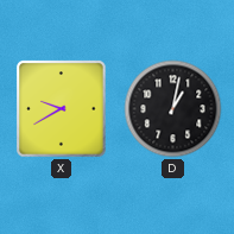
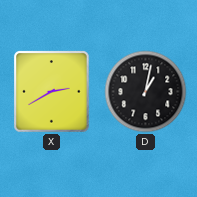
X: 9:40 -> 2:40
